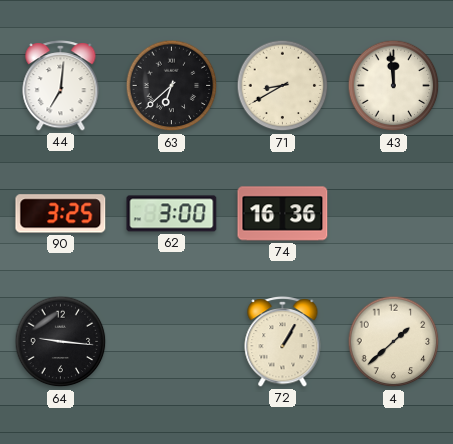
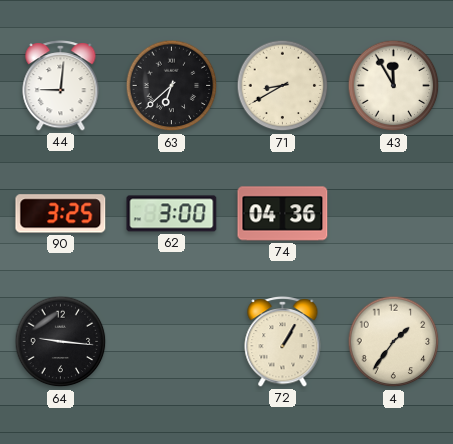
44: 7:01 -> 9:01
43: 11:59 -> 11:55
74: 16:36 -> 04:36
4: 1:38 -> 1:36
